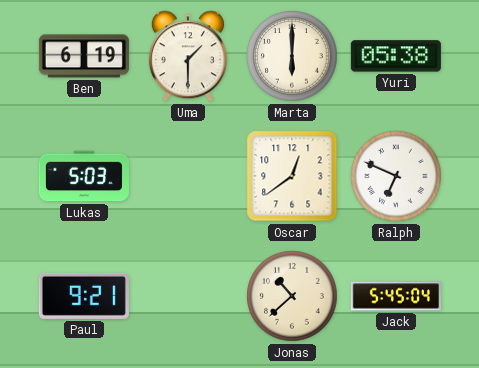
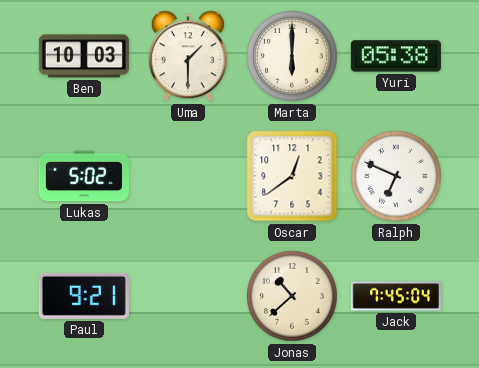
Ben: 6:19 -> 10:03
Lukas: 5:03 -> 5:02
Jack: 5:45 -> 7:45
